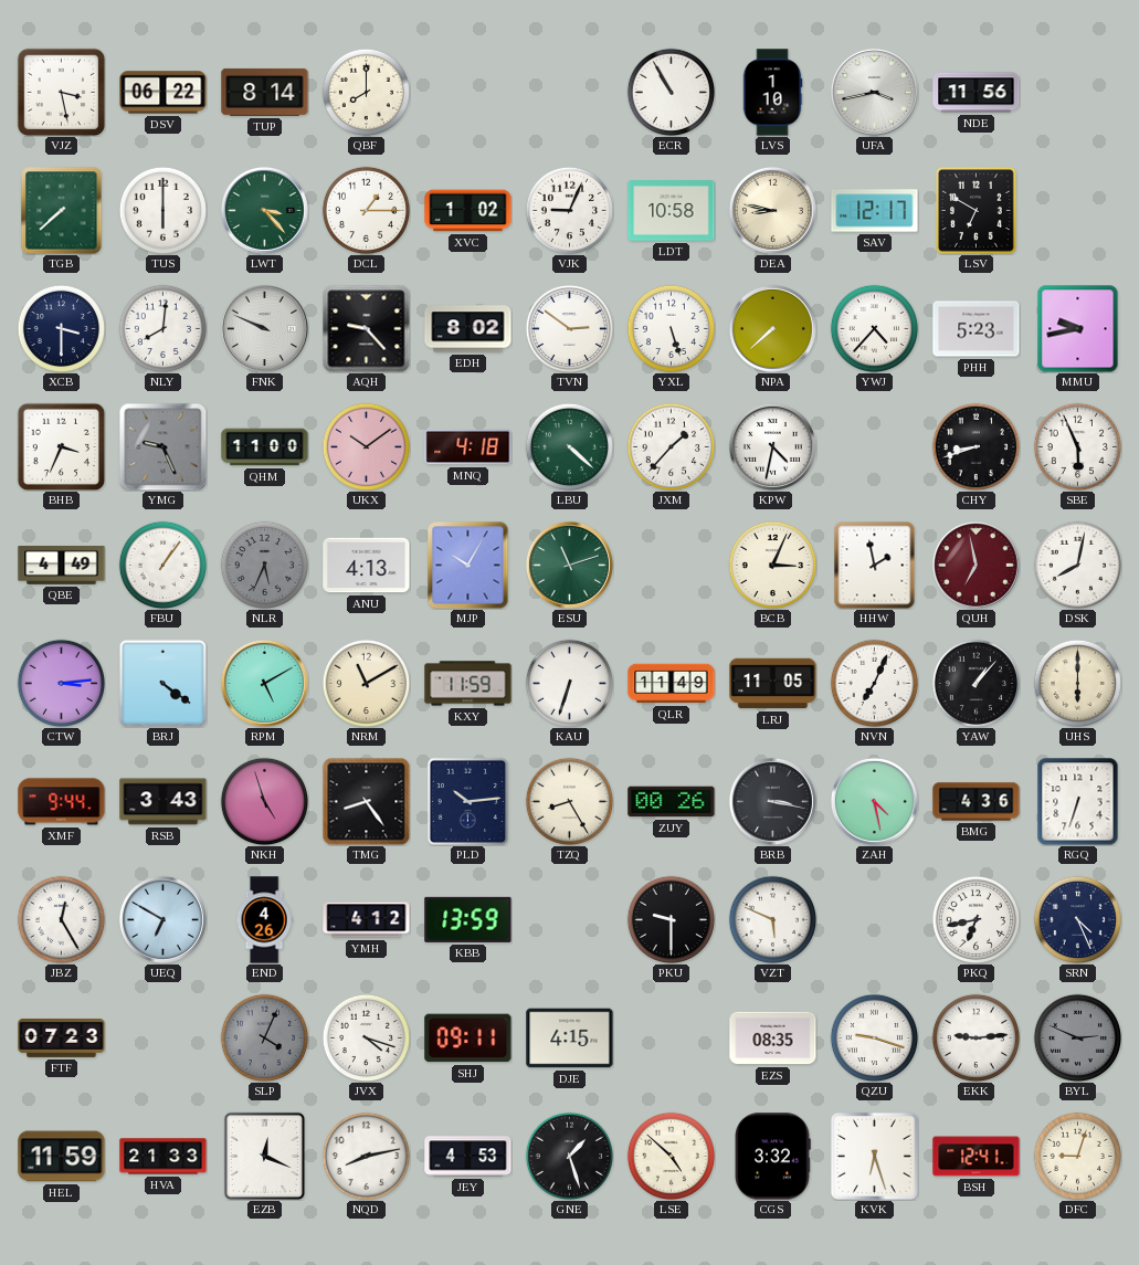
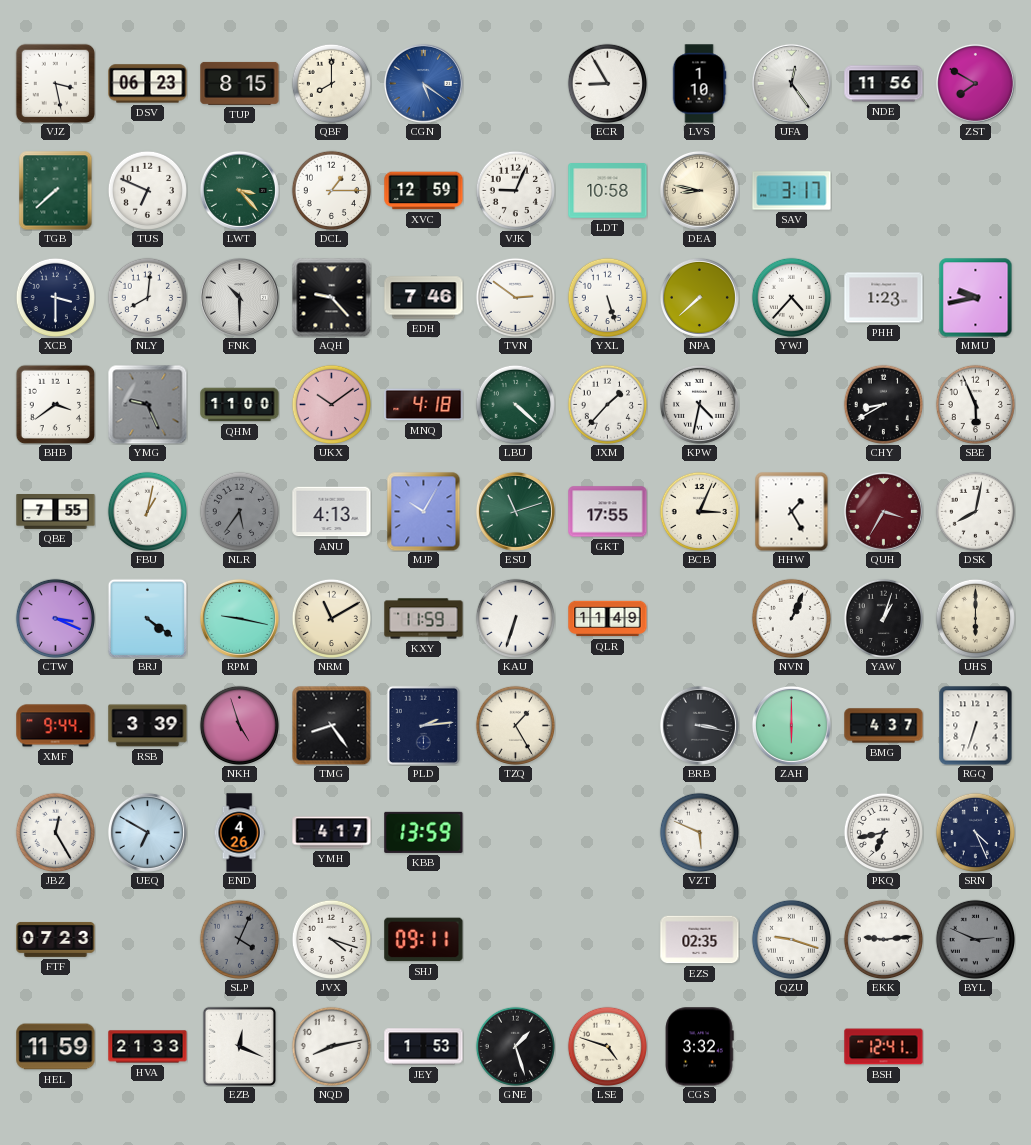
DSV: 06:22 -> 06:23
TUP: 8:14 -> 8:15
CGN: none -> 5:21
ECR: 10:55 -> 8:55
UFA: 3:43 -> 12:24
ZST: none -> 7:50
TUS: 6:00 -> 6:49
XVC: 1:02 -> 12:59
SAV: 12:17 -> 3:17
LSV: 6:50 -> none
FNK: 9:49 -> 10:30
EDH: 8:02 -> 7:46
PHH: 5:23 -> 1:23
BHB: 3:34 -> 3:39
CHY: 8:42 -> 8:40
QBE: 4:49 -> 7:55
FBU: 1:06 -> 1:02
NLR: 5:34 -> 5:36
GKT: none -> 17:55
HHW: 1:58 -> 1:25
QUH: 6:58 -> 3:35
CTW: 3:14 -> 3:19
RPM: 5:10 -> 9:17
LRJ: 11:05 -> none
NVN: 7:04 -> 1:04
YAW: 1:07 -> 1:03
RSB: 3:43 -> 3:39
PLD: 10:14 -> 2:14
TZQ: 8:25 -> 1:25
ZUY: 00:26 -> none
ZAH: 4:28 -> 6:00
BMG: 4:36 -> 4:37
YMH: 4:12 -> 4:17
PKU: 9:30 -> none
DJE: 4:15 -> none
EZS: 08:35 -> 02:35
JEY: 4:53 -> 1:53
LSE: 4:52 -> 4:48
KVK: 6:27 -> none
DFC: 9:03 -> none
